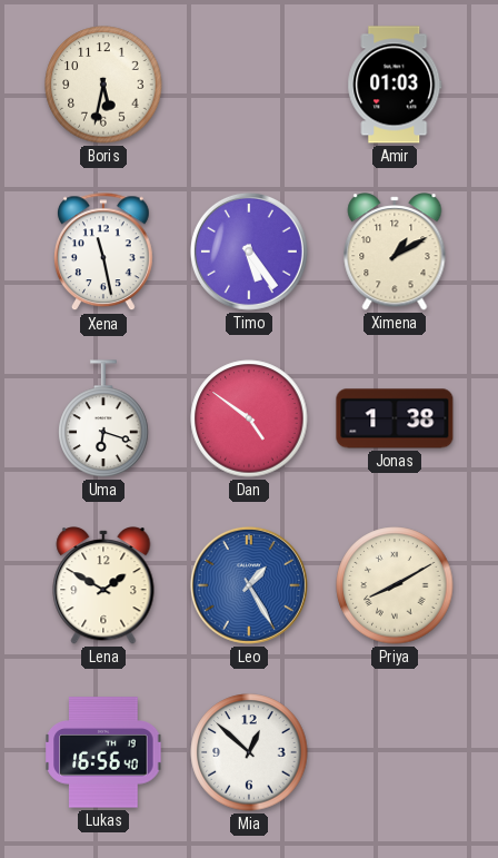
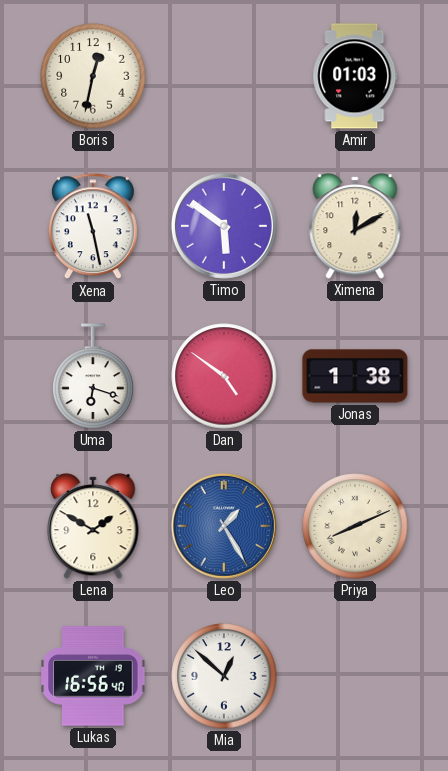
Boris: 5:32 -> 12:32
Timo: 5:24 -> 5:51
Ximena: 1:10 -> 12:10
Priya: 8:10 -> 8:11
